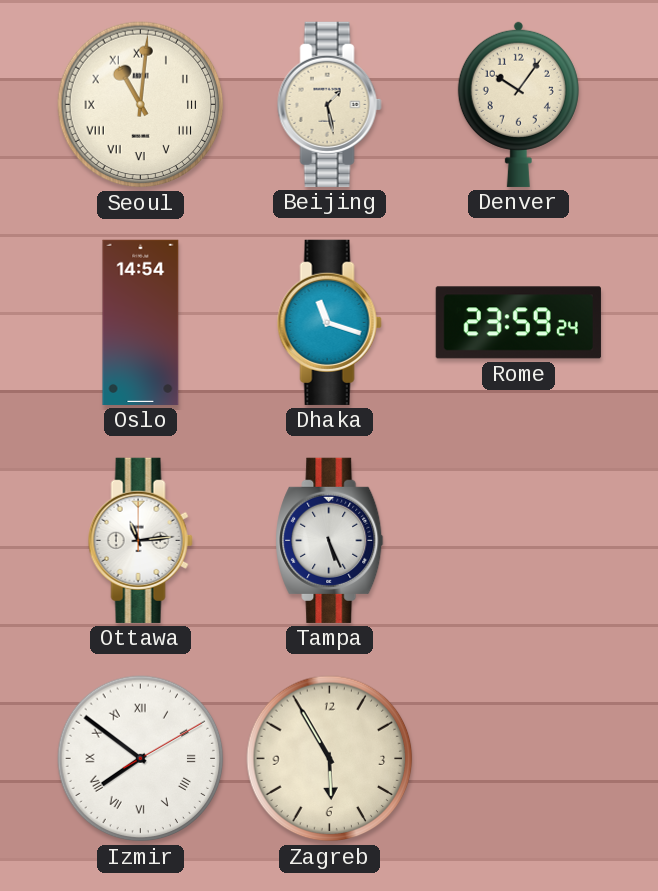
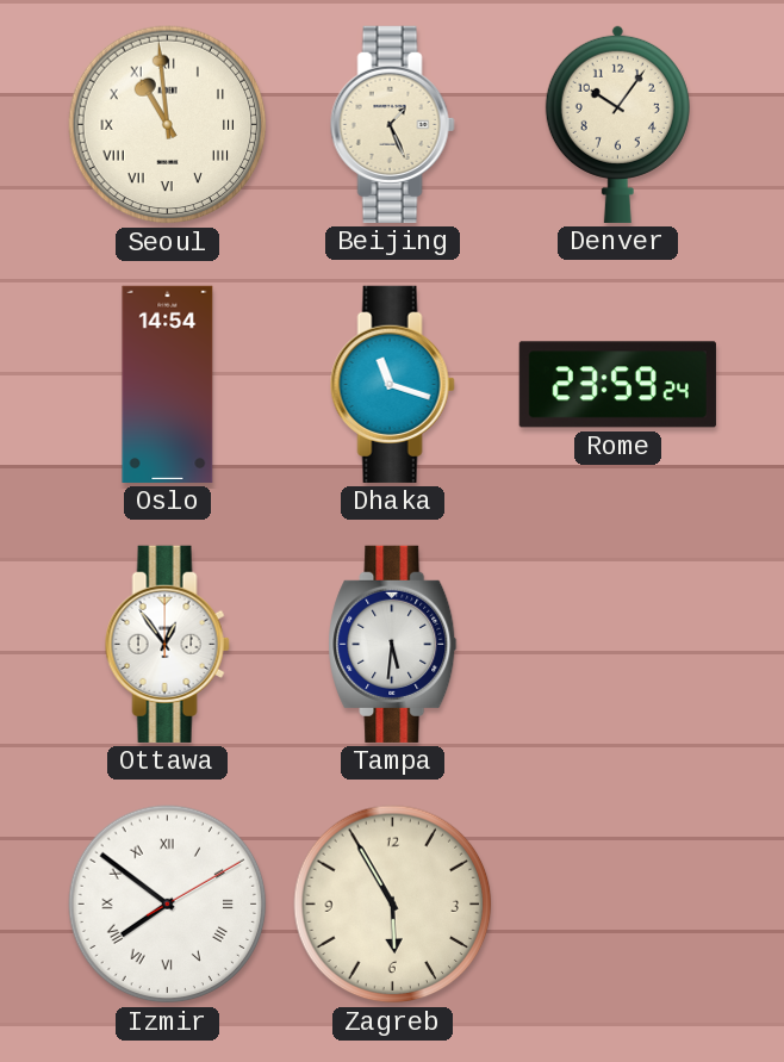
Seoul: 11:01 -> 10:59
Beijing: 1:28 -> 1:26
Ottawa: 11:14 -> 12:54
Tampa: 5:26 -> 5:31
